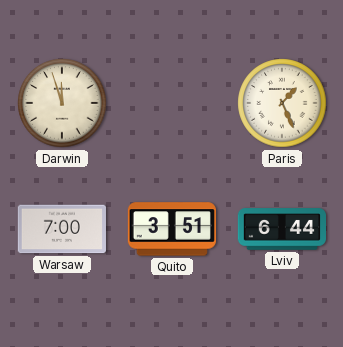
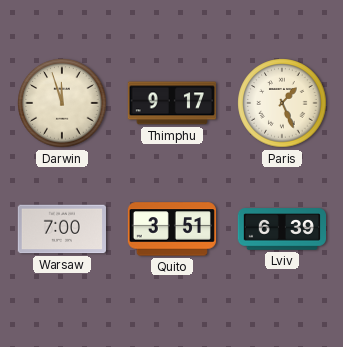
Thimphu: none -> 9:17
Lviv: 6:44 -> 6:39
